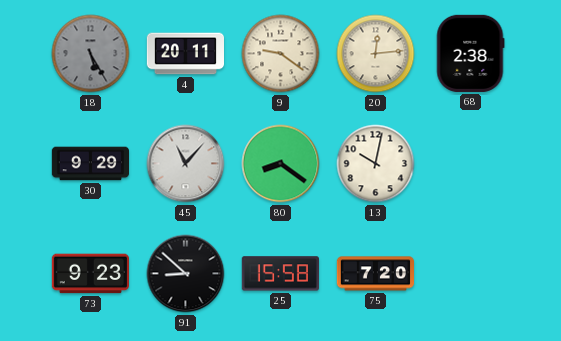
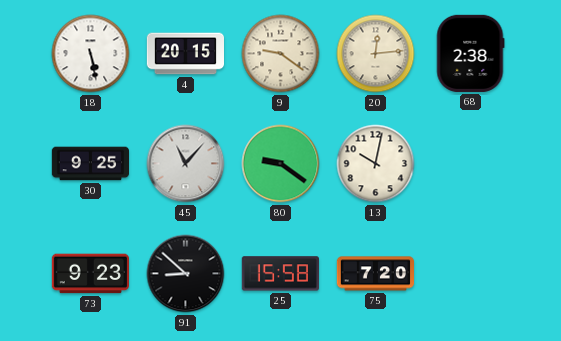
18: 5:25 -> 5:28
18 dial: grey -> white
4: 20:11 -> 20:15
30: 9:29 -> 9:25
80: 8:21 -> 9:21
